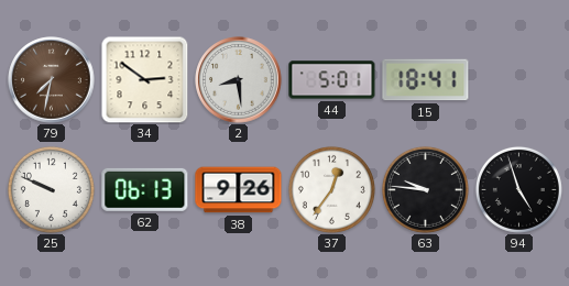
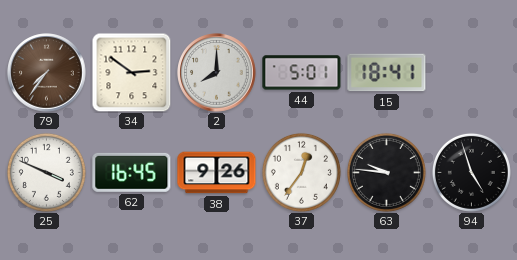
79: 7:32 -> 7:36
2: 8:29 -> 8:00
25: 9:49 -> 3:49
62: 06:13 -> 16:45
